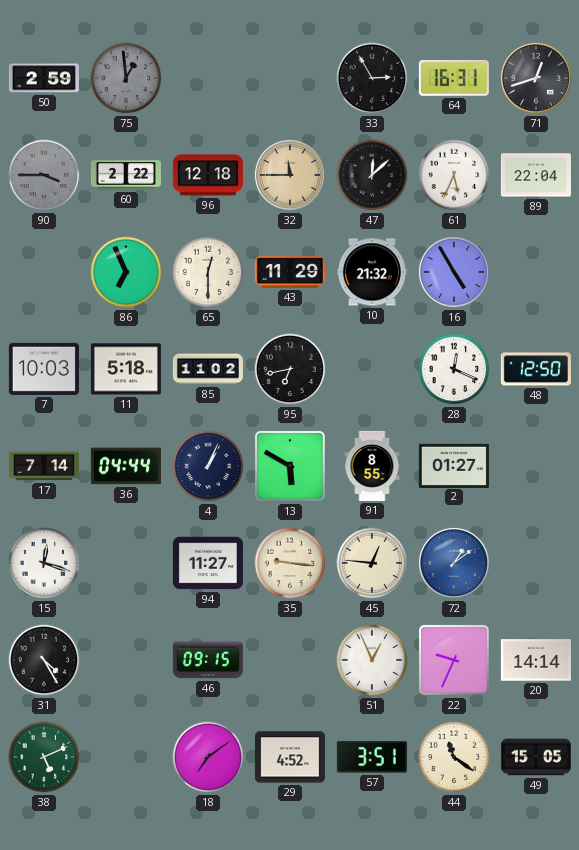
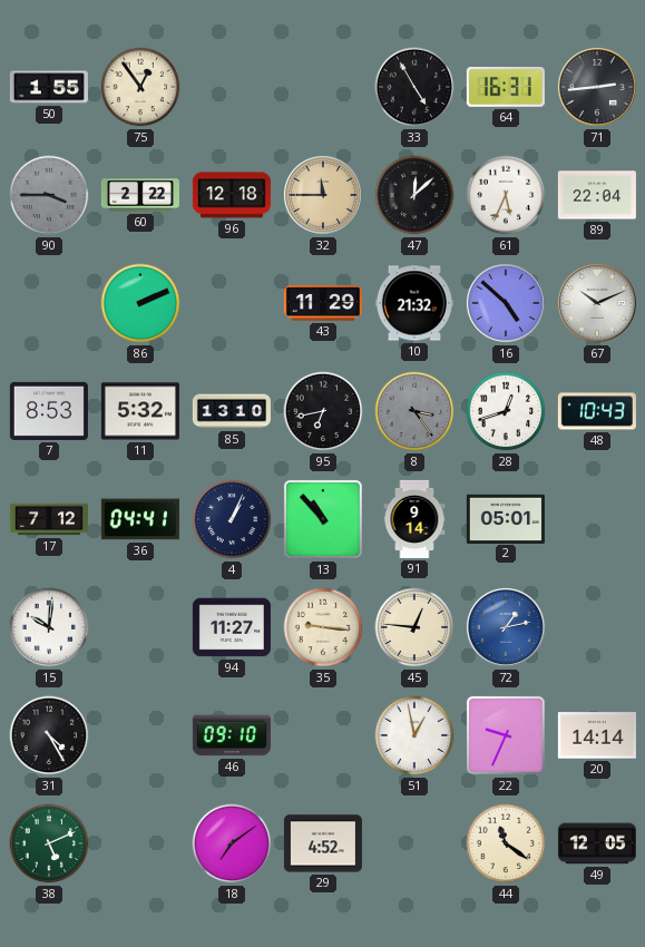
50: 2:59 -> 1:55
75: 12:59 -> 12:54
75 dial: grey -> cream
33: 2:55 -> 4:55
71: 12:42 -> 2:44
86: 6:56 -> 2:11
65: 12:30 -> none
16: 4:55 -> 4:52
67: none -> 10:11
7: 10:03 -> 8:53
11: 5:18 -> 5:32
85: 11:02 -> 13:10
8: none -> 3:24
28: 12:19 -> 12:42
48: 12:50 -> 10:43
17: 7:14 -> 7:12
36: 04:44 -> 04:41
13: 5:50 -> 10:53
91: 8:55 -> 9:14
2: 01:27 -> 05:01
15: 12:18 -> 10:01
72: 1:09 -> 1:13
46: 09:15 -> 09:10
51: 12:56 -> 12:58
57: 3:51 -> none
49: 15:05 -> 12:05
